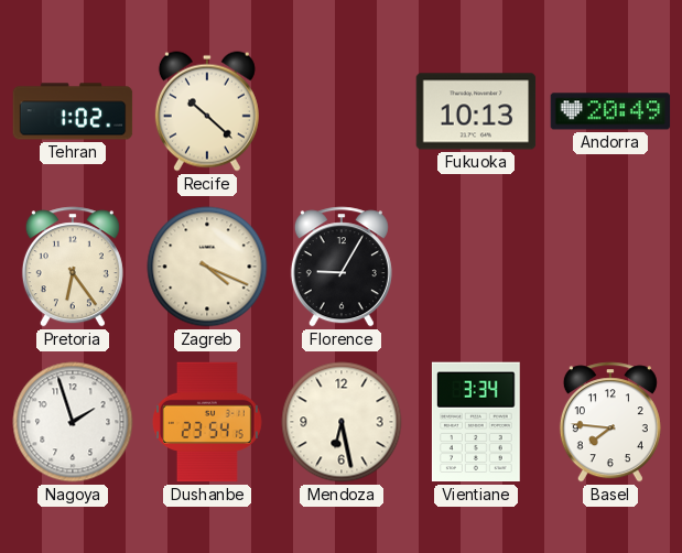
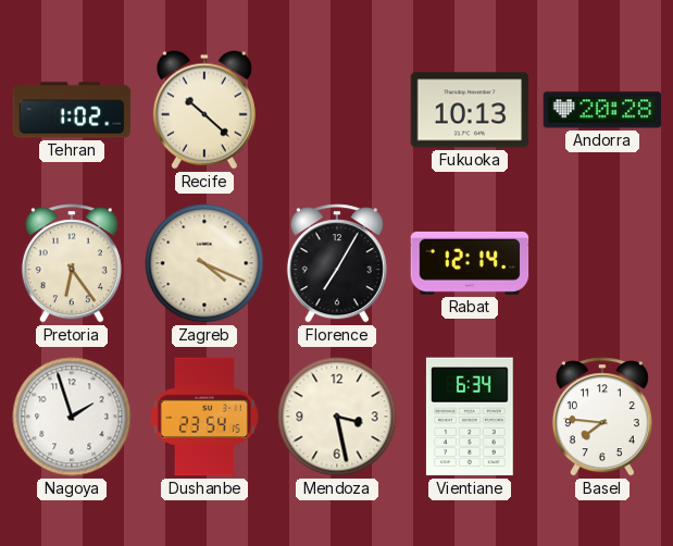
Andorra: 20:49 -> 20:28
Florence: 9:05 -> 7:05
Rabat: none -> 12:14
Mendoza: 6:28 -> 3:28
Vientiane: 3:34 -> 6:34
